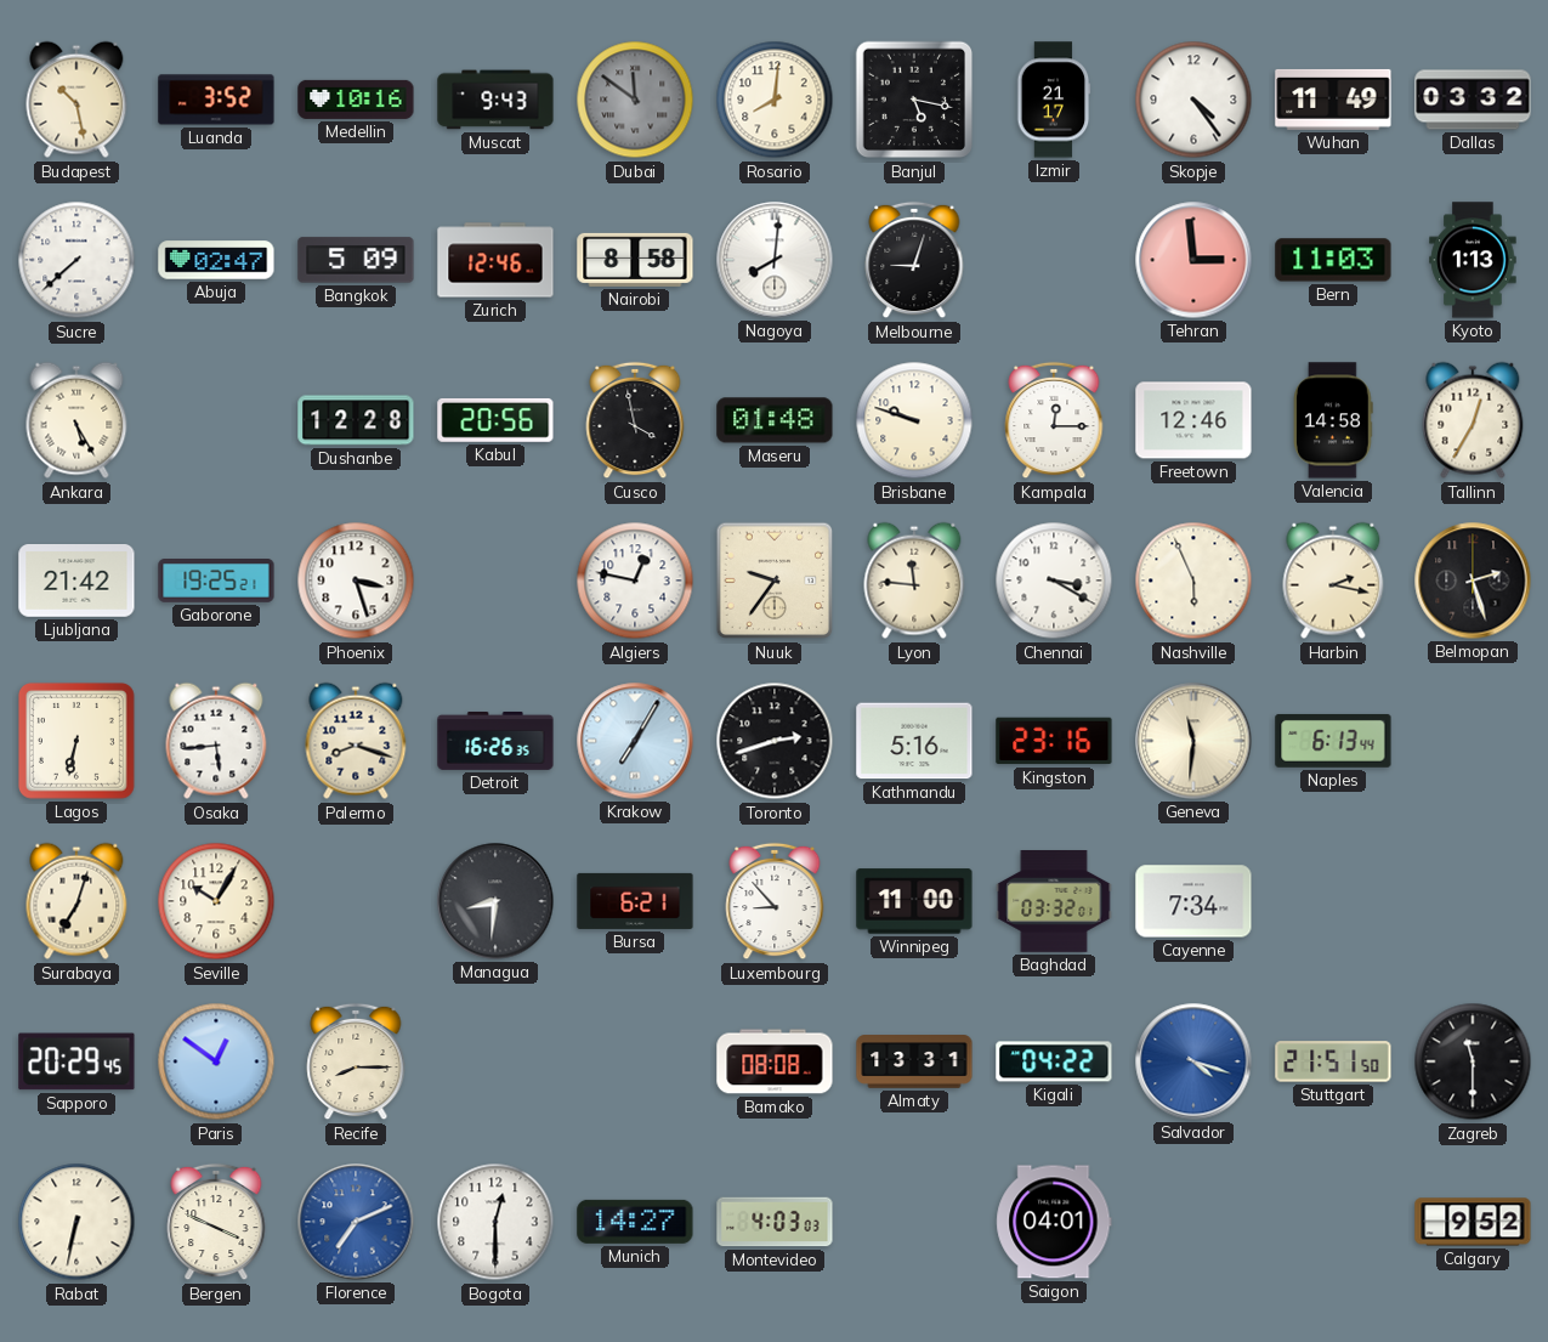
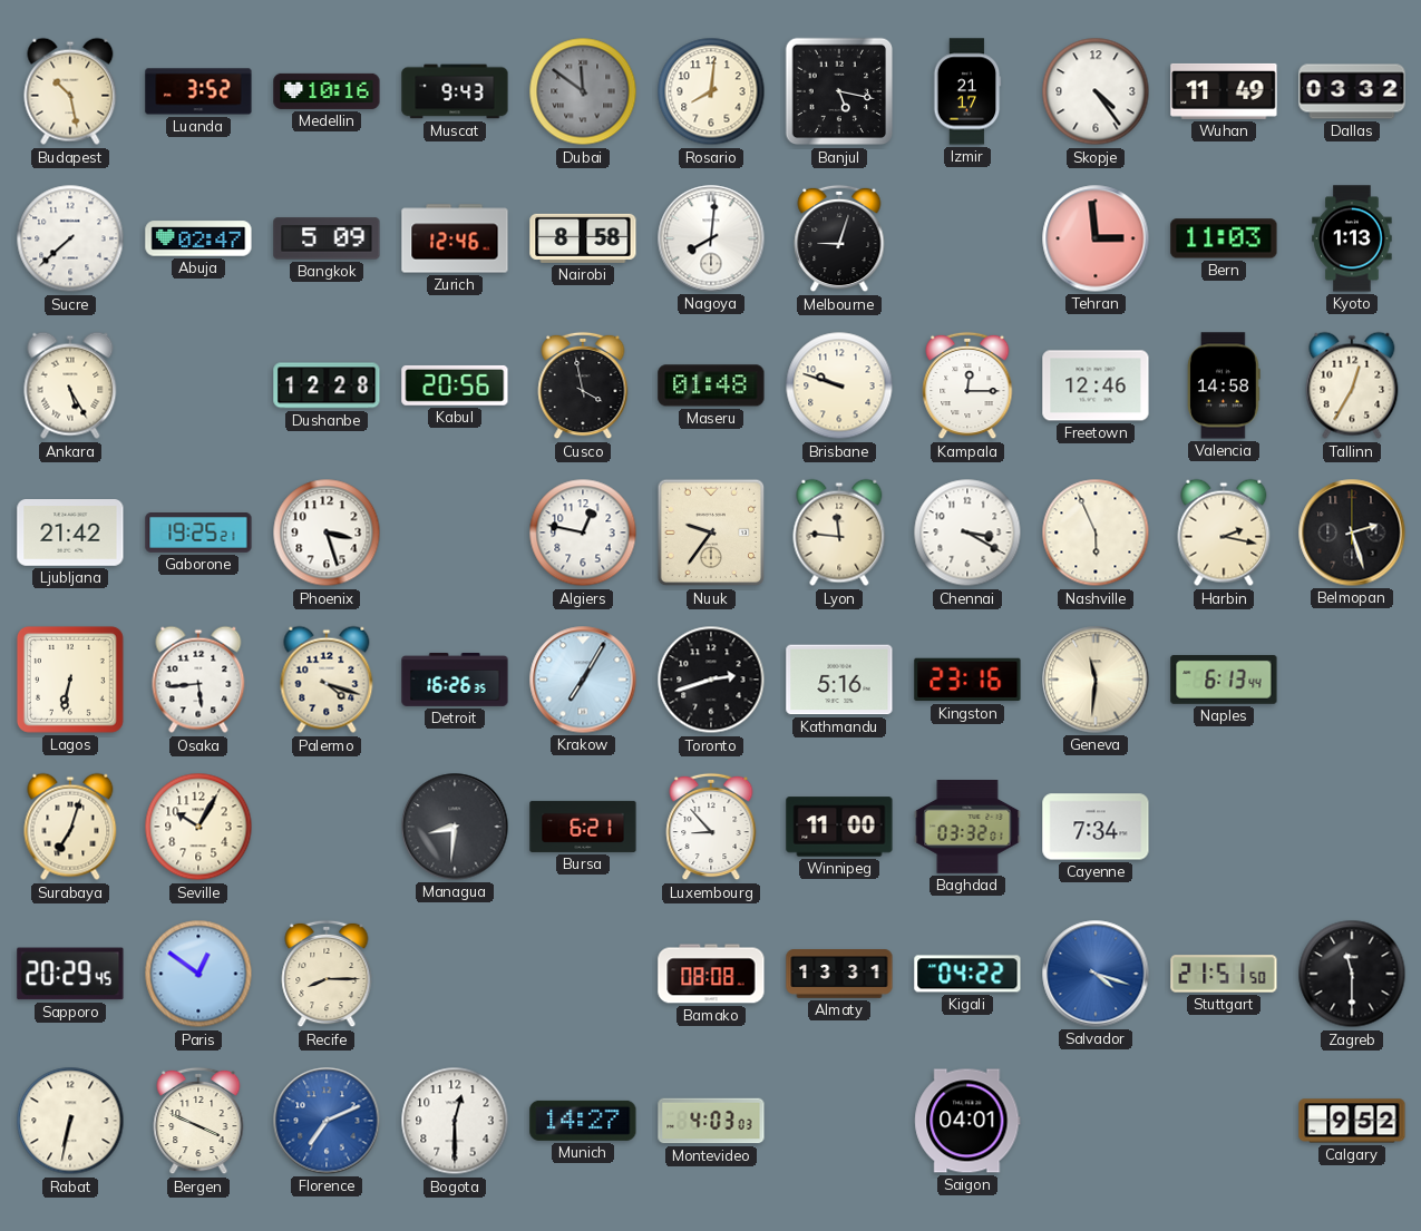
Palermo: 8:18 -> 4:18
